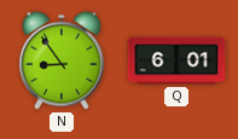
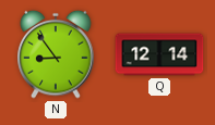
Q: 6:01 -> 12:14
